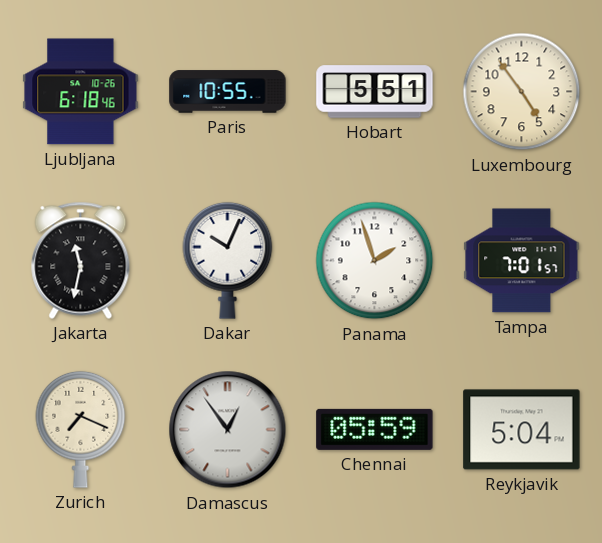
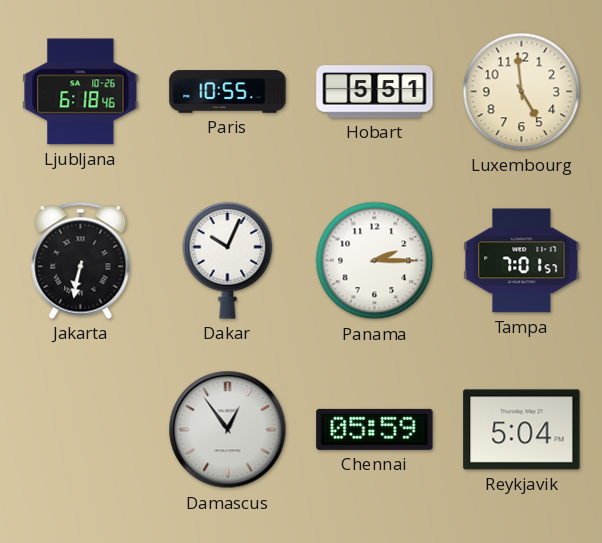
Luxembourg: 4:54 -> 4:59
Jakarta: 11:32 -> 6:32
Panama: 1:57 -> 2:15
Zurich: 7:19 -> none
